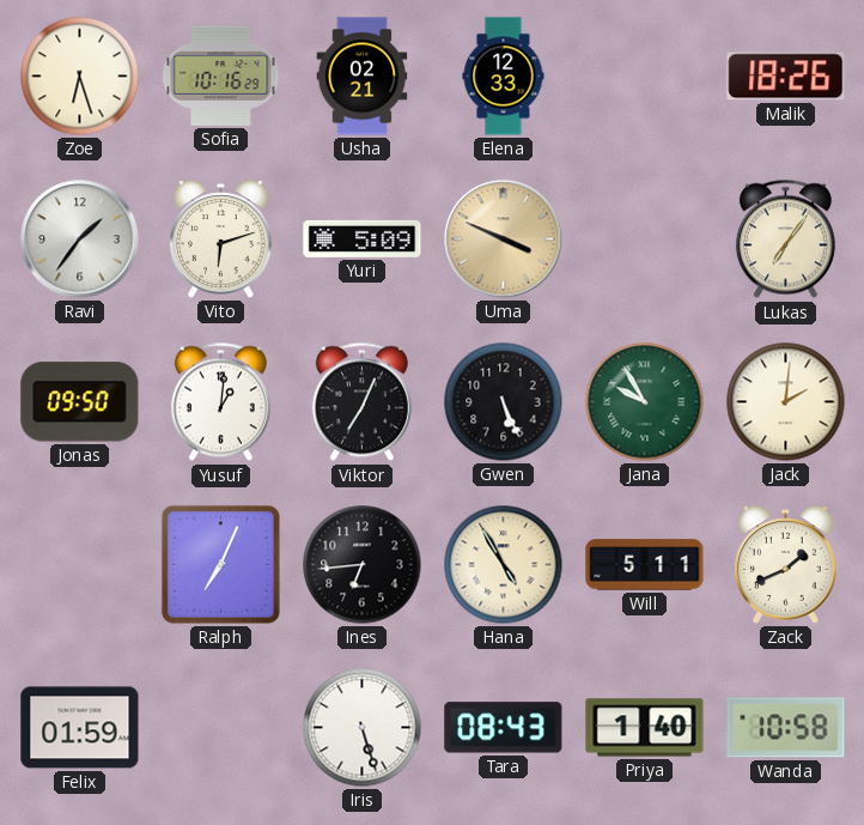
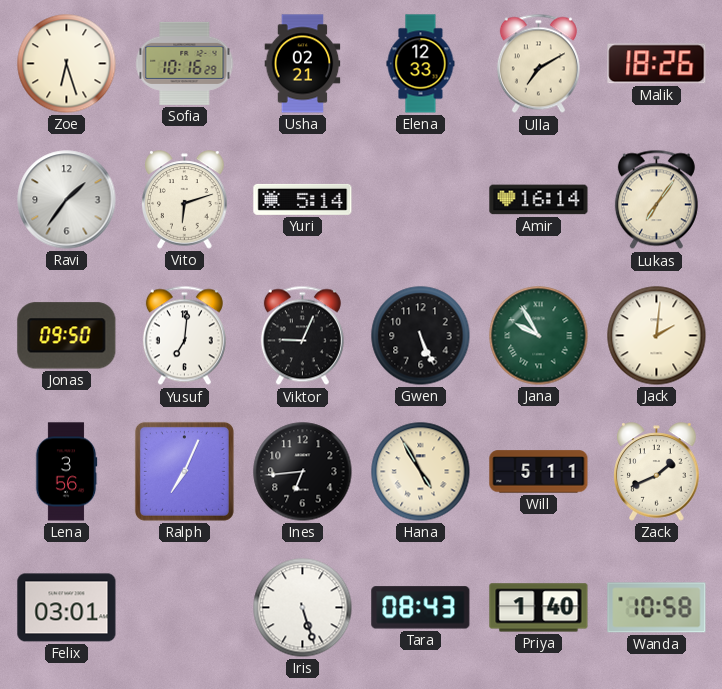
Ulla: none -> 7:10
Yuri: 5:09 -> 5:14
Uma: 3:49 -> none
Amir: none -> 16:14
Yusuf: 1:01 -> 7:01
Viktor: 7:04 -> 9:04
Lena: none -> 3:56
Felix: 01:59 -> 03:01
